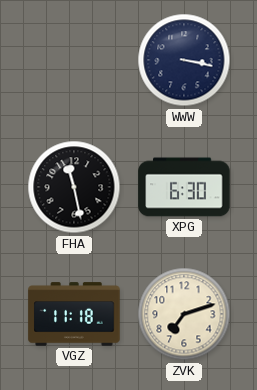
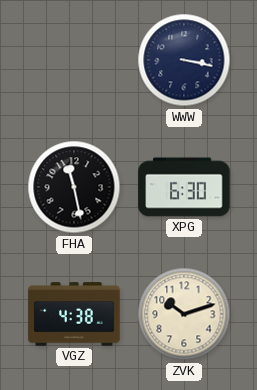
VGZ: 11:18 -> 4:38
ZVK: 7:12 -> 10:12
